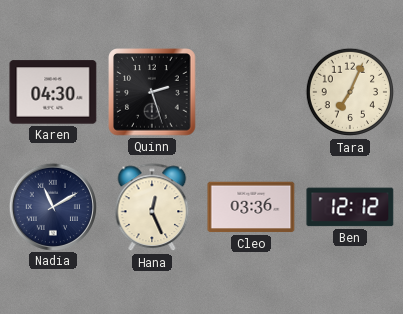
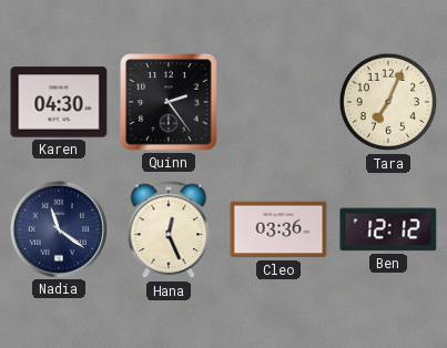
Quinn: 2:27 -> 2:24
Nadia: 11:10 -> 11:21
